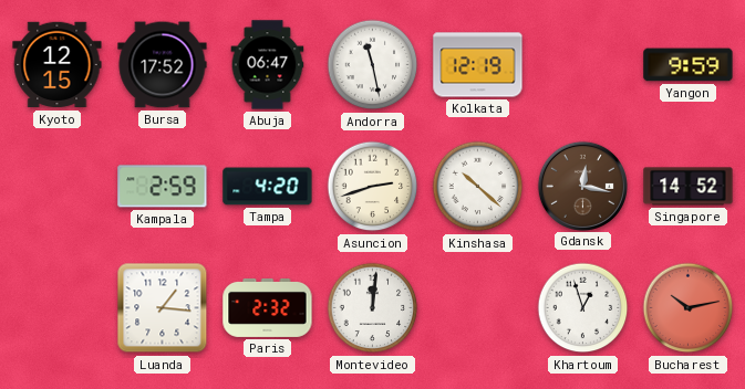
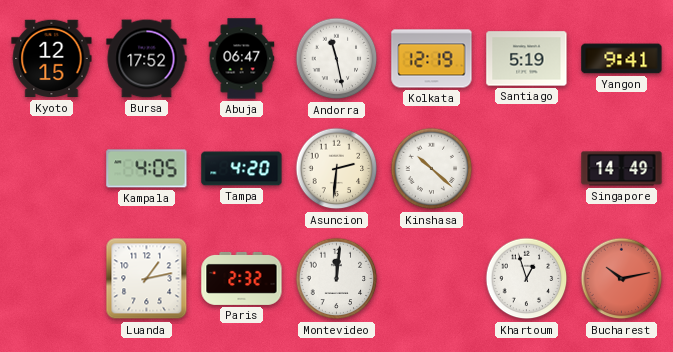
Santiago: none -> 5:19
Yangon: 9:59 -> 9:41
Kampala: 2:59 -> 4:05
Asuncion: 2:42 -> 2:31
Gdansk: 12:17 -> none
Singapore: 14:52 -> 14:49
Luanda: 1:16 -> 1:13
